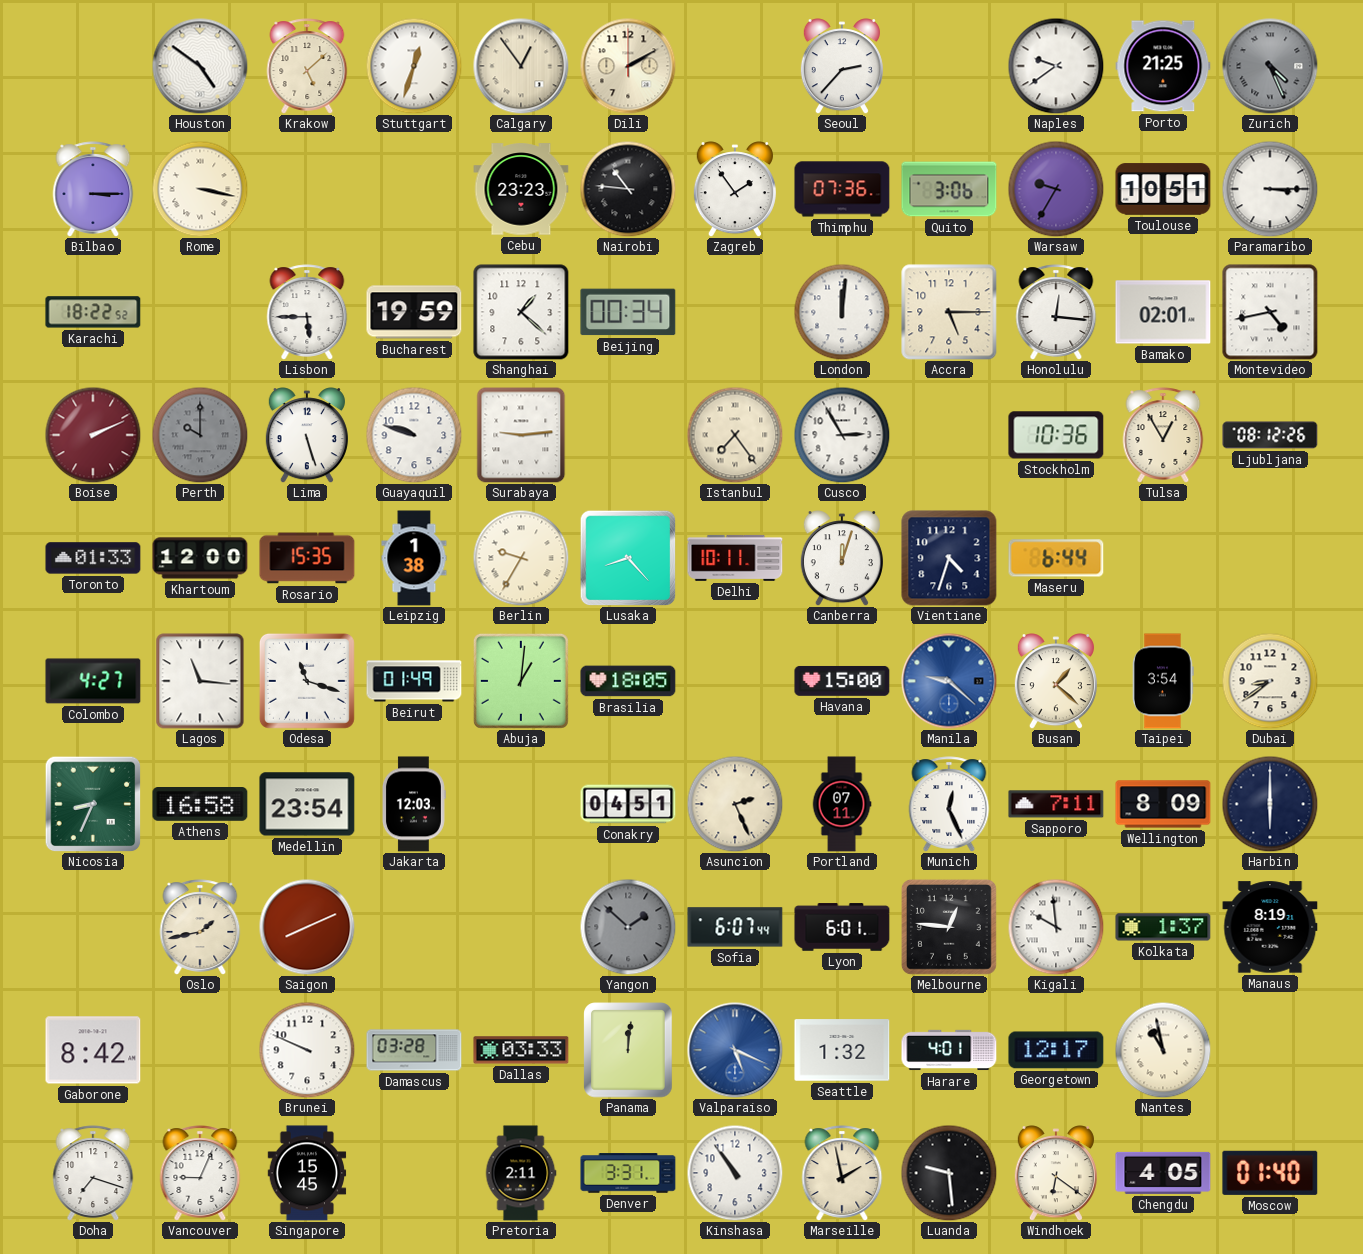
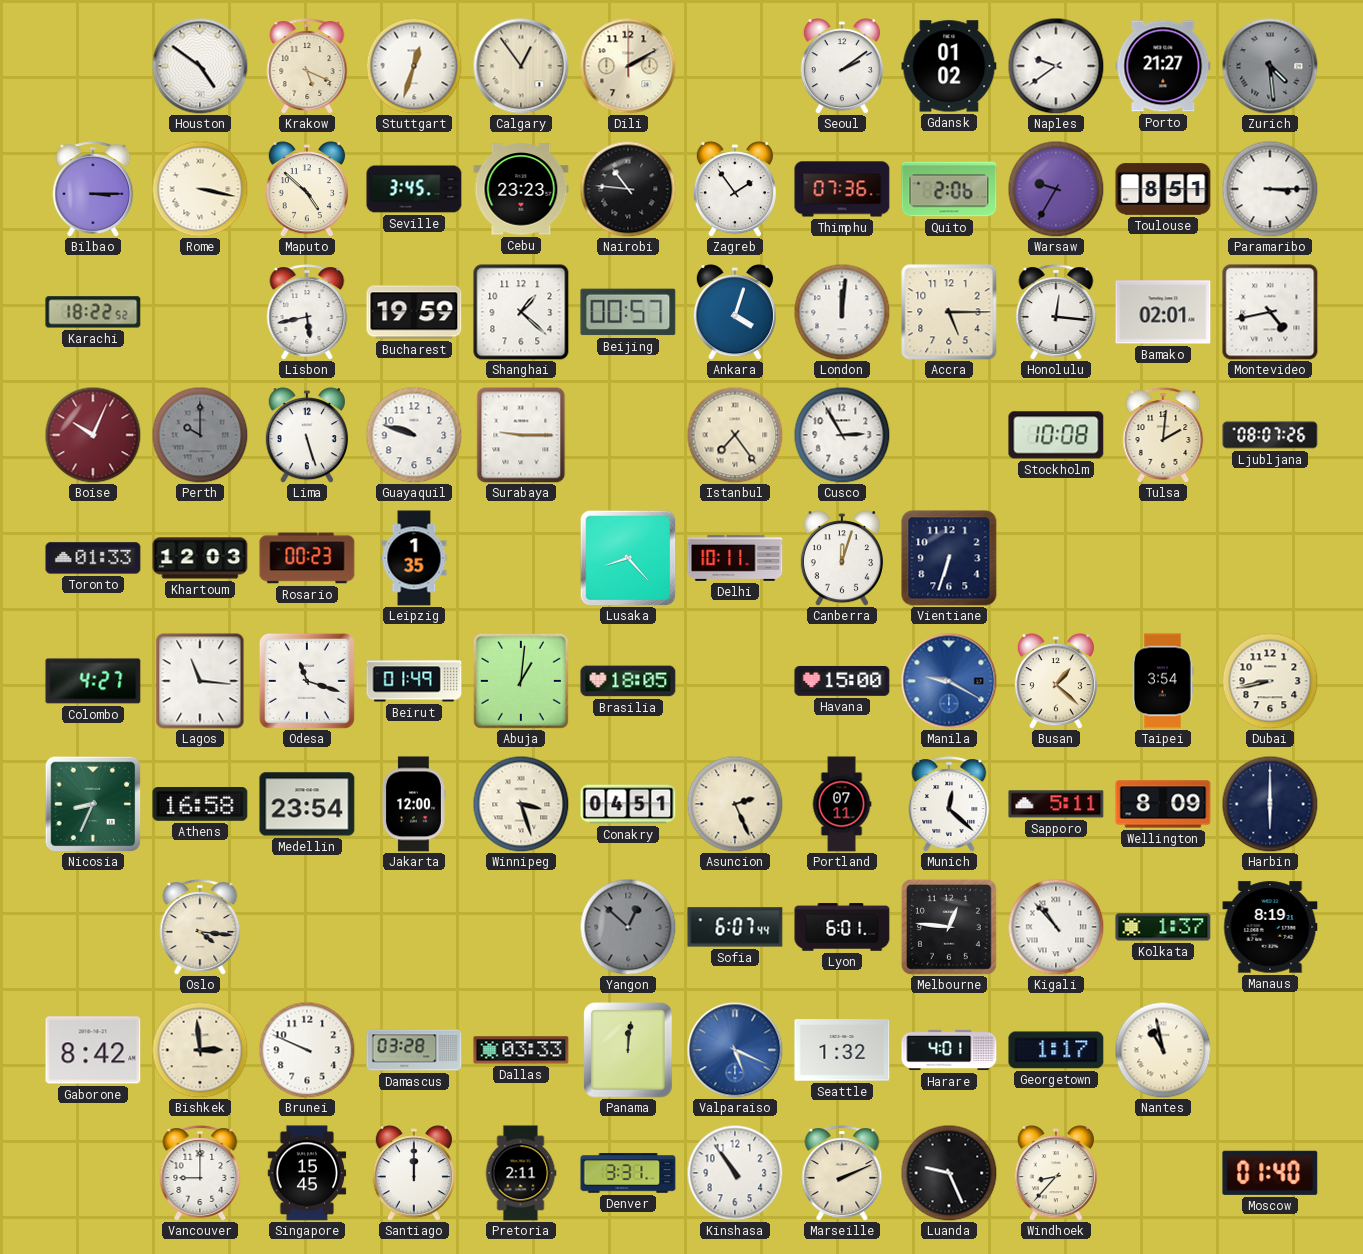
Krakow: 5:08 -> 5:19
Seoul: 2:37 -> 2:09
Gdansk: none -> 01:02
Porto: 21:25 -> 21:27
Zurich: 4:26 -> 4:29
Maputo: none -> 4:52
Seville: none -> 3:45
Quito: 3:06 -> 2:06
Toulouse: 10:51 -> 8:51
Lisbon: 5:45 -> 5:43
Beijing: 00:34 -> 00:57
Ankara: none -> 4:03
Boise: 2:11 -> 10:04
Surabaya: 9:14 -> 9:15
Stockholm: 10:36 -> 10:08
Tulsa: 12:55 -> 2:01
Ljubljana: 08:12 -> 08:07
Khartoum: 12:00 -> 12:03
Rosario: 15:35 -> 00:23
Leipzig: 1:38 -> 1:35
Berlin: 9:35 -> none
Vientiane: 4:33 -> 6:33
Maseru: 6:44 -> none
Manila: 9:22 -> 9:20
Dubai: 8:39 -> 8:43
Jakarta: 12:03 -> 12:00
Winnipeg: none -> 3:27
Munich: 12:26 -> 12:22
Sapporo: 7:11 -> 5:11
Oslo: 1:43 -> 4:16
Saigon: 8:11 -> none
Yangon: 1:52 -> 12:52
Kigali: 9:59 -> 10:53
Bishkek: none -> 2:59
Georgetown: 12:17 -> 1:17
Doha: 7:18 -> none
Vancouver: 9:04 -> 9:00
Santiago: none -> 12:00
Marseille: 1:58 -> 2:11
Luanda: 9:29 -> 9:26
Windhoek: 6:21 -> 8:37
Chengdu: 4:05 -> none
